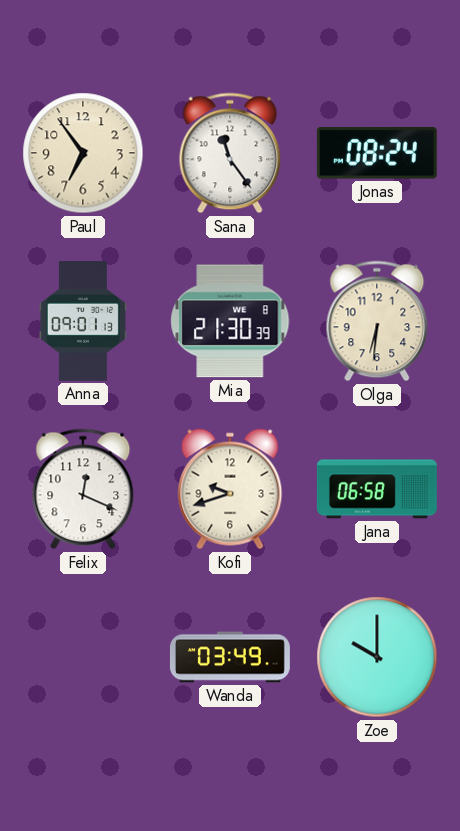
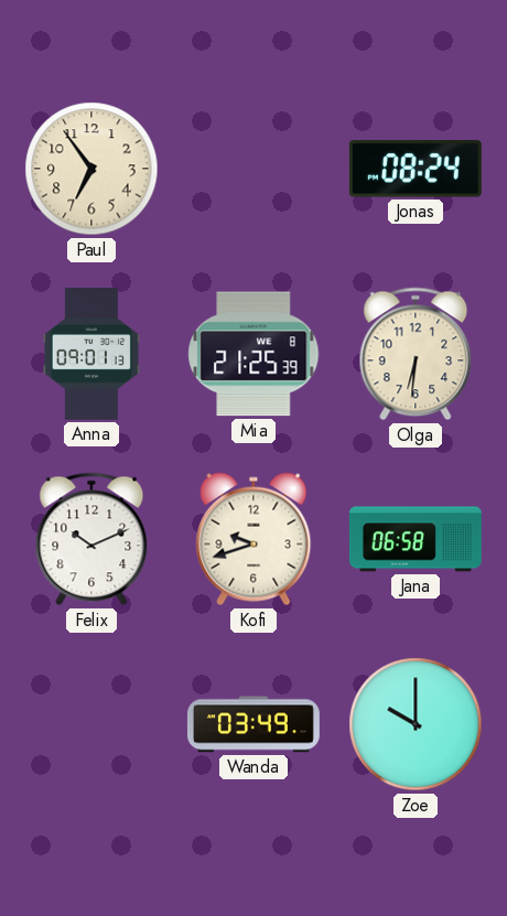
Sana: 11:24 -> none
Mia: 21:30 -> 21:25
Felix: 12:19 -> 10:11
